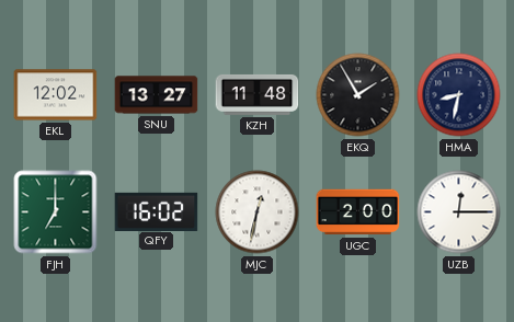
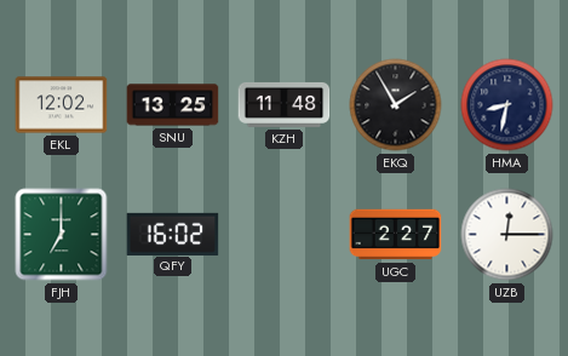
SNU: 13:27 -> 13:25
MJC: 12:32 -> none
UGC: 2:00 -> 2:27
